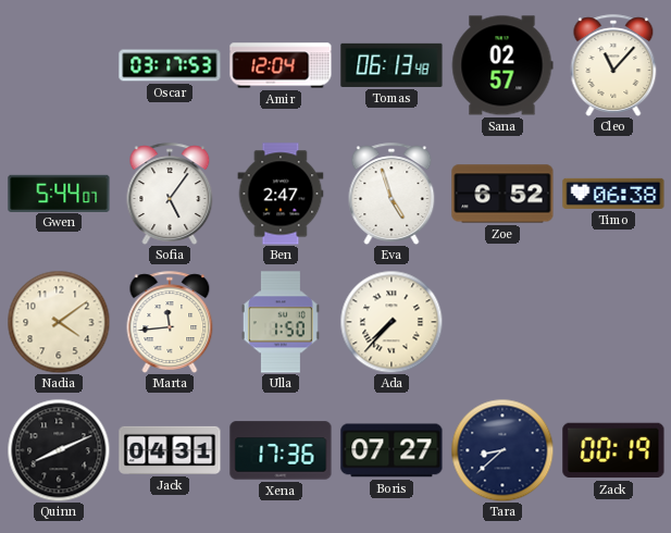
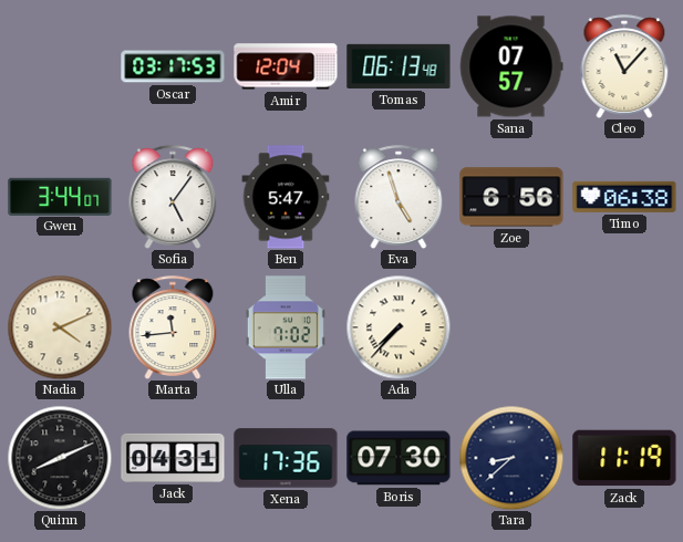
Sana: 02:57 -> 07:57
Gwen: 5:44 -> 3:44
Ben: 2:47 -> 5:47
Zoe: 6:52 -> 6:56
Nadia: 4:09 -> 4:11
Ulla: 1:50 -> 7:02
Boris: 07:27 -> 07:30
Zack: 00:19 -> 11:19
